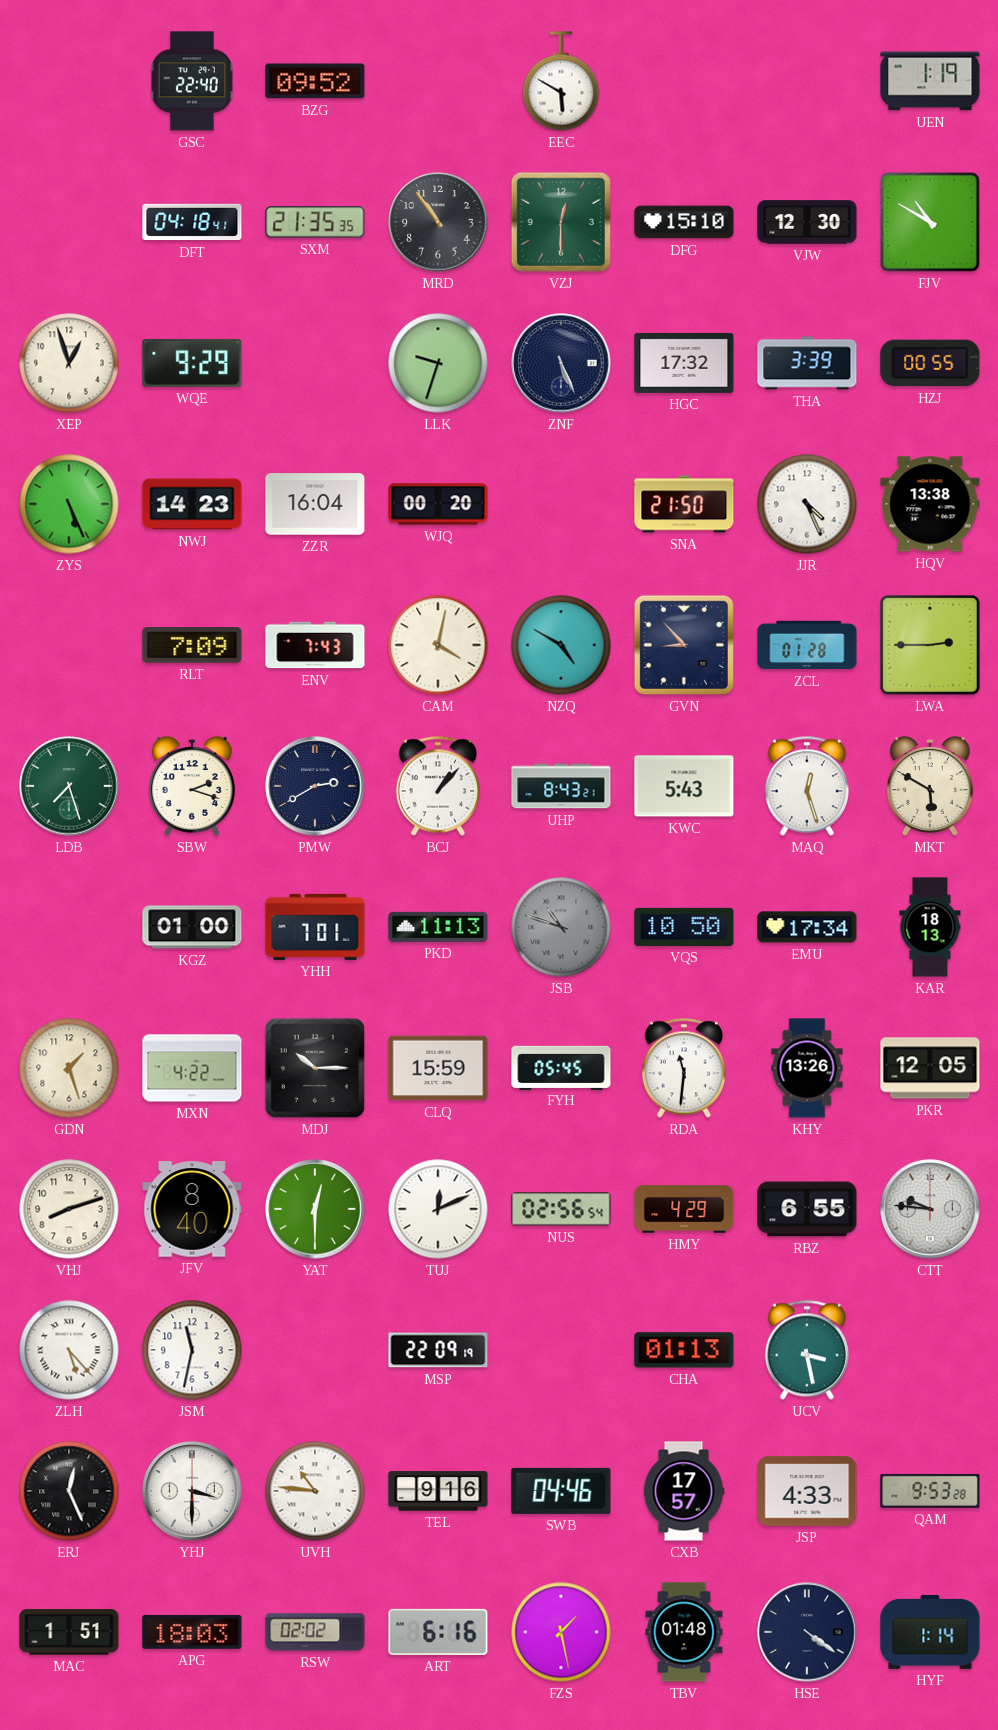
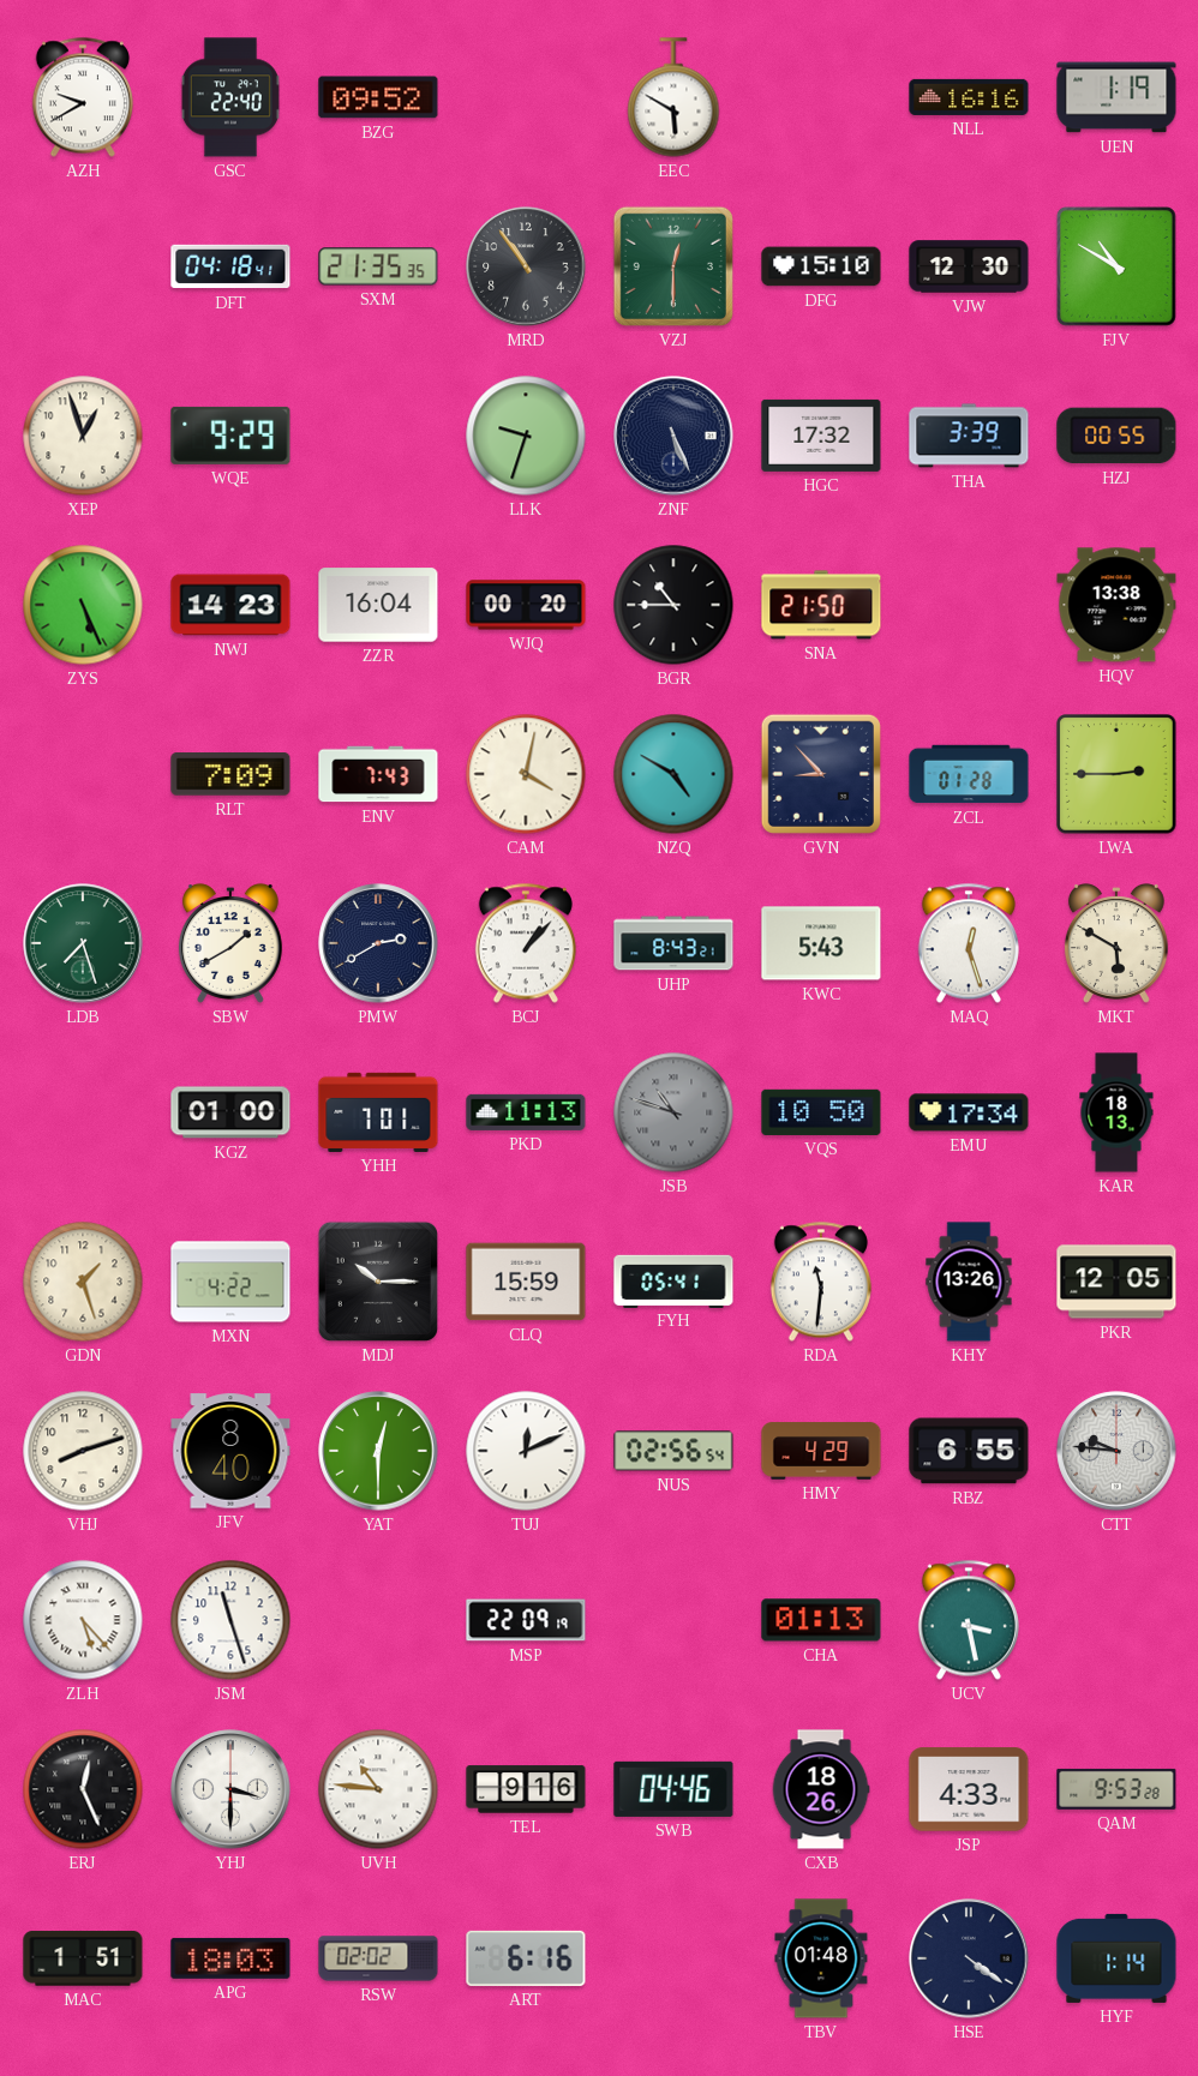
AZH: none -> 9:40
NLL: none -> 16:16
BGR: none -> 10:45
JJR: 4:26 -> none
SBW: 2:18 -> 1:40
FYH: 05:45 -> 05:41
JSM: 11:32 -> 11:27
CXB: 17:57 -> 18:26
FZS: 1:28 -> none
